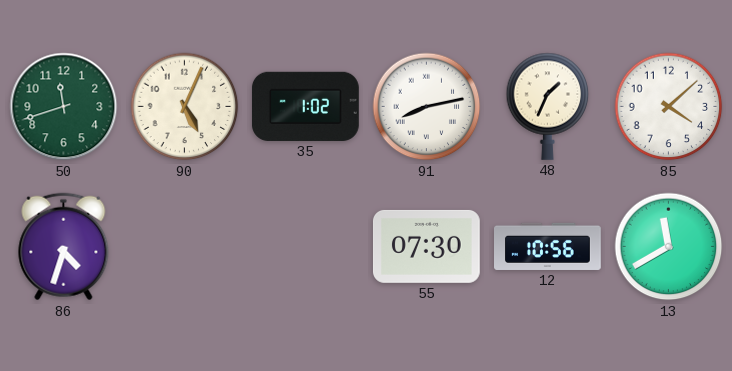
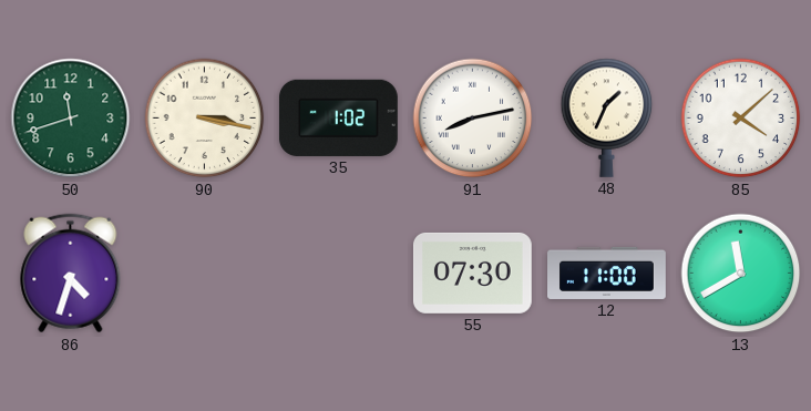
90: 5:04 -> 3:17
12: 10:56 -> 11:00
